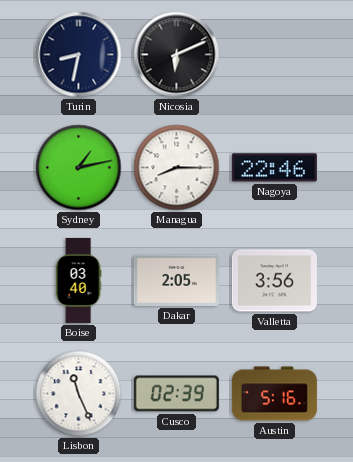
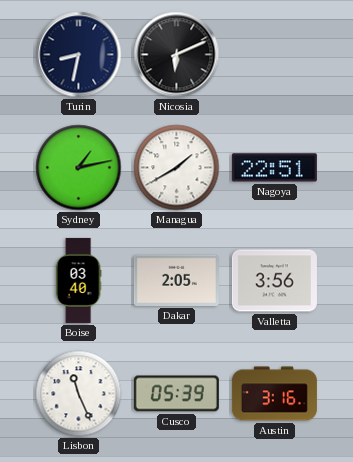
Managua: 8:15 -> 1:40
Nagoya: 22:46 -> 22:51
Cusco: 02:39 -> 05:39
Austin: 5:16 -> 3:16
